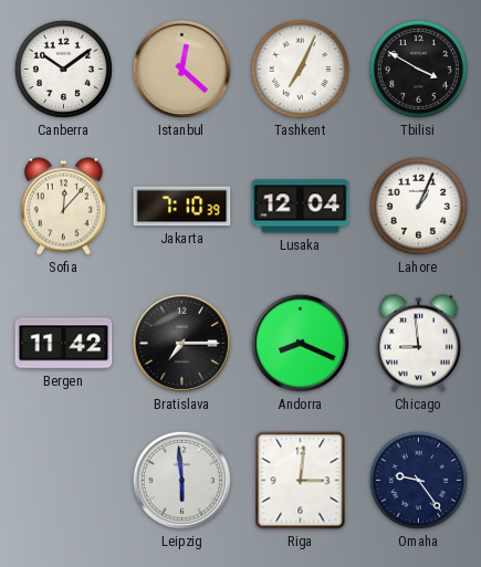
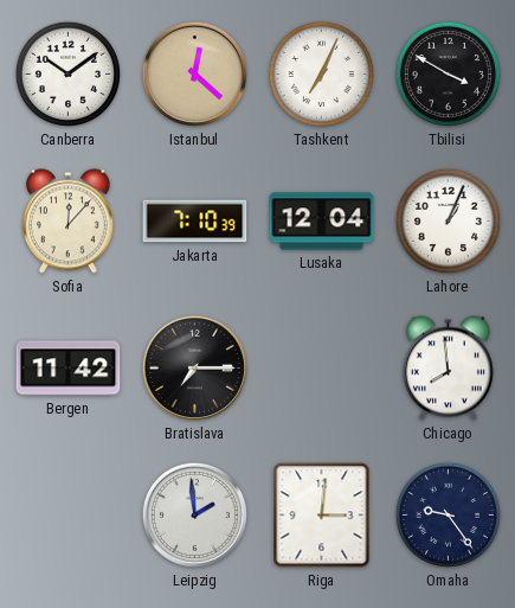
Andorra: 8:19 -> none
Chicago: 8:59 -> 7:59
Leipzig: 5:59 -> 1:59
